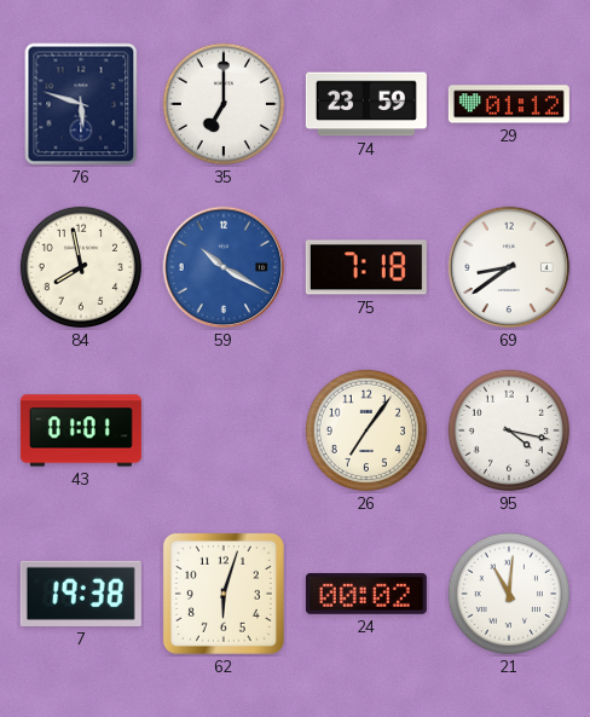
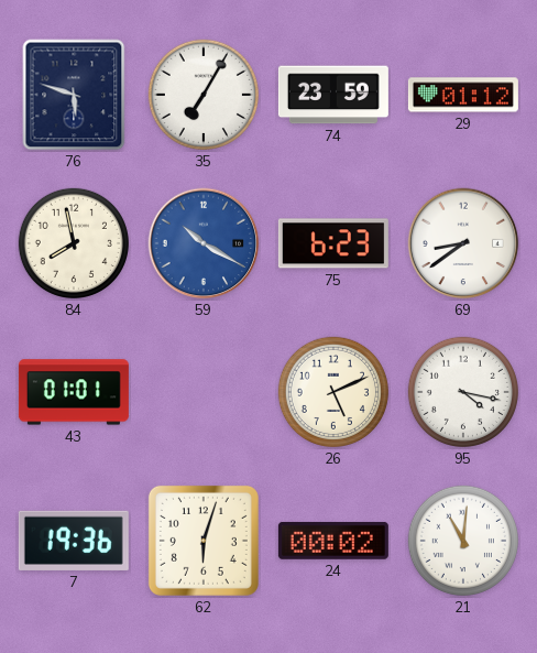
35: 7:00 -> 7:05
75: 7:18 -> 6:23
26: 7:06 -> 5:11
7: 19:38 -> 19:36
